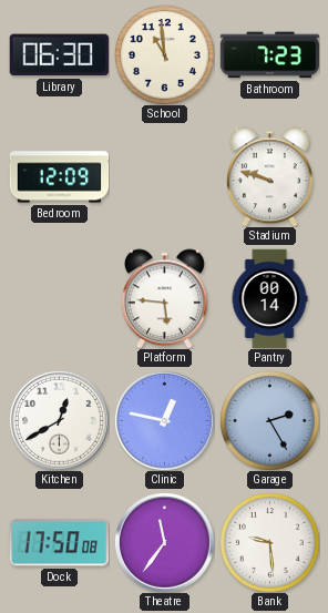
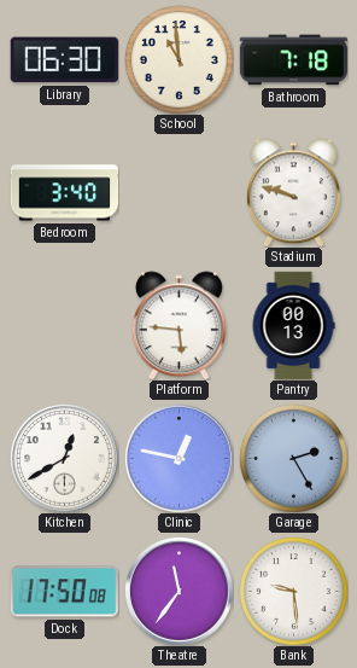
Bathroom: 7:23 -> 7:18
Bedroom: 12:09 -> 3:40
Pantry: 00:14 -> 00:13
